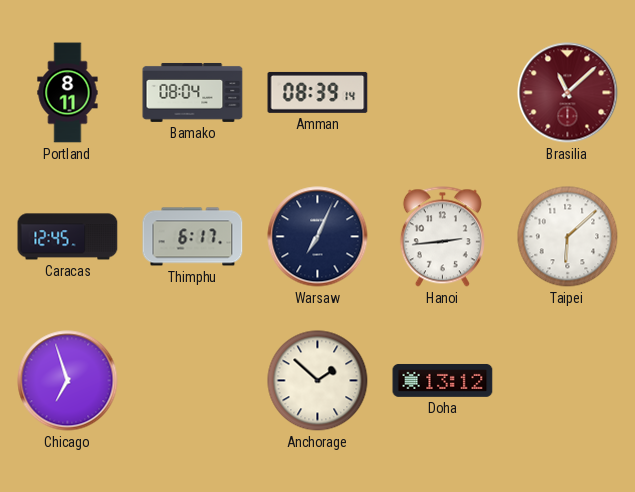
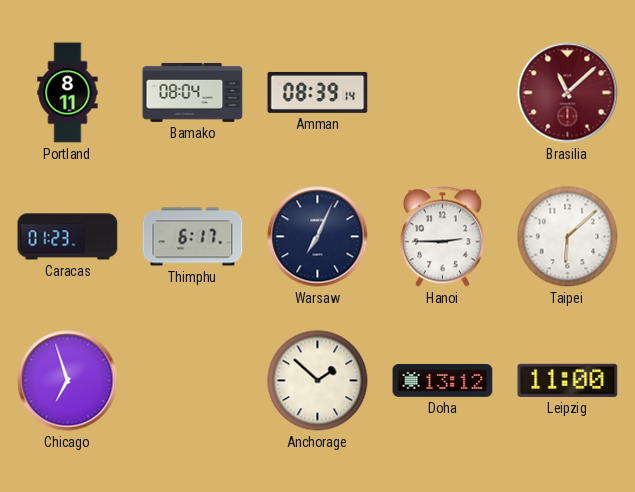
Caracas: 12:45 -> 01:23
Hanoi: 2:44 -> 2:45
Leipzig: none -> 11:00
